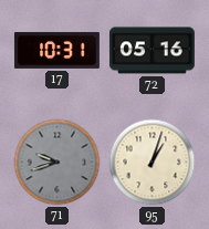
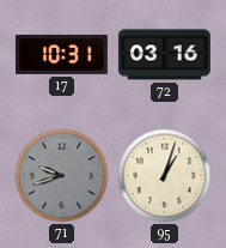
72: 05:16 -> 03:16
